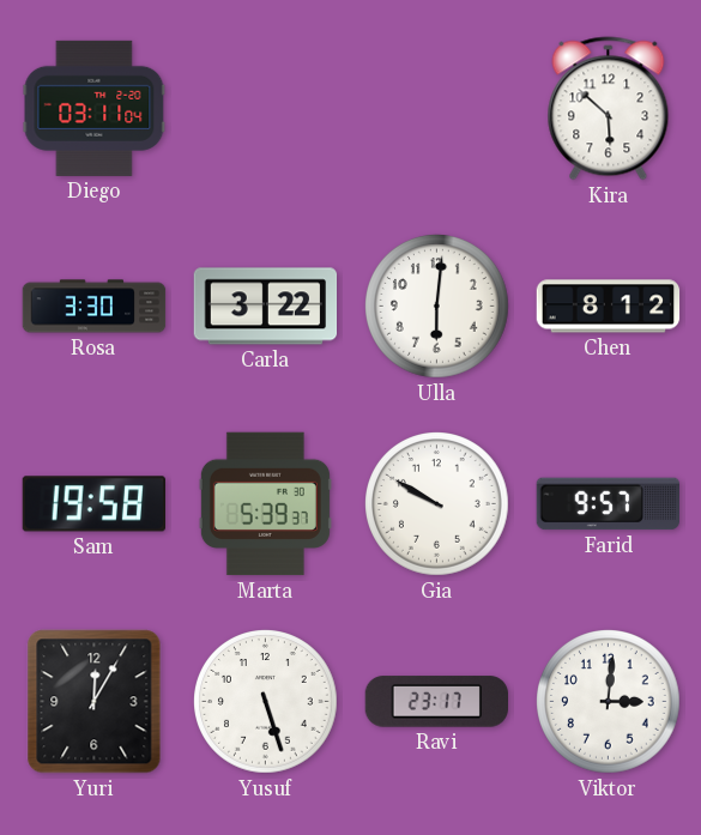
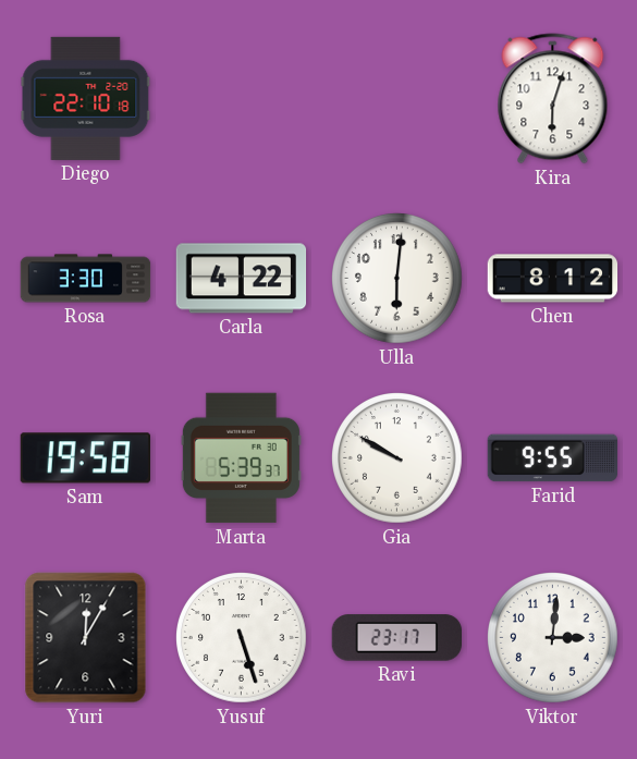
Diego: 03:11 -> 22:10
Kira: 5:52 -> 6:03
Carla: 3:22 -> 4:22
Farid: 9:57 -> 9:55
